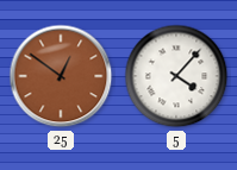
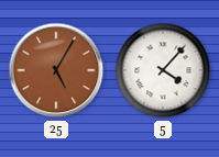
25: 12:51 -> 5:05
